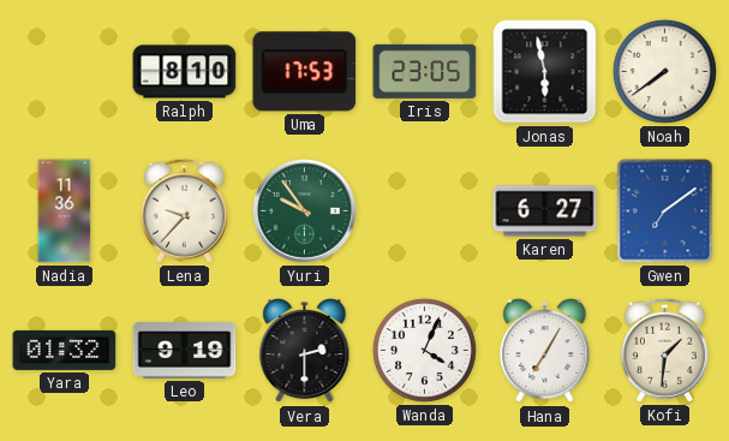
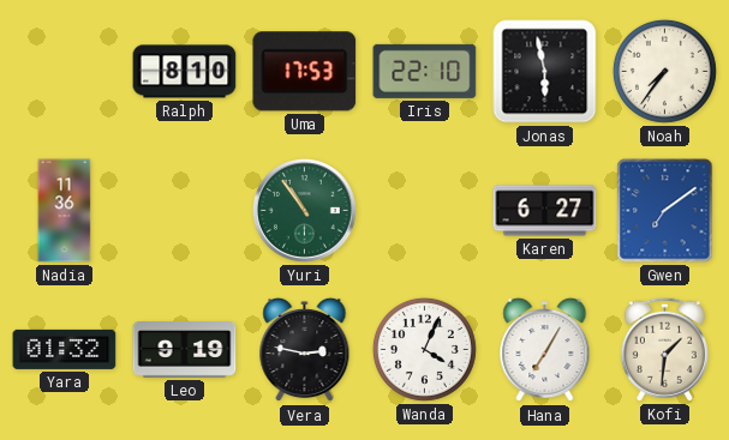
Iris: 23:05 -> 22:10
Noah: 7:39 -> 7:36
Lena: 9:37 -> none
Yuri: 9:54 -> 10:54
Vera: 2:30 -> 2:47
